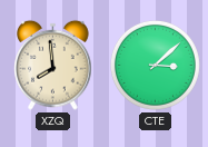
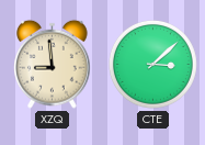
XZQ: 7:59 -> 8:59
